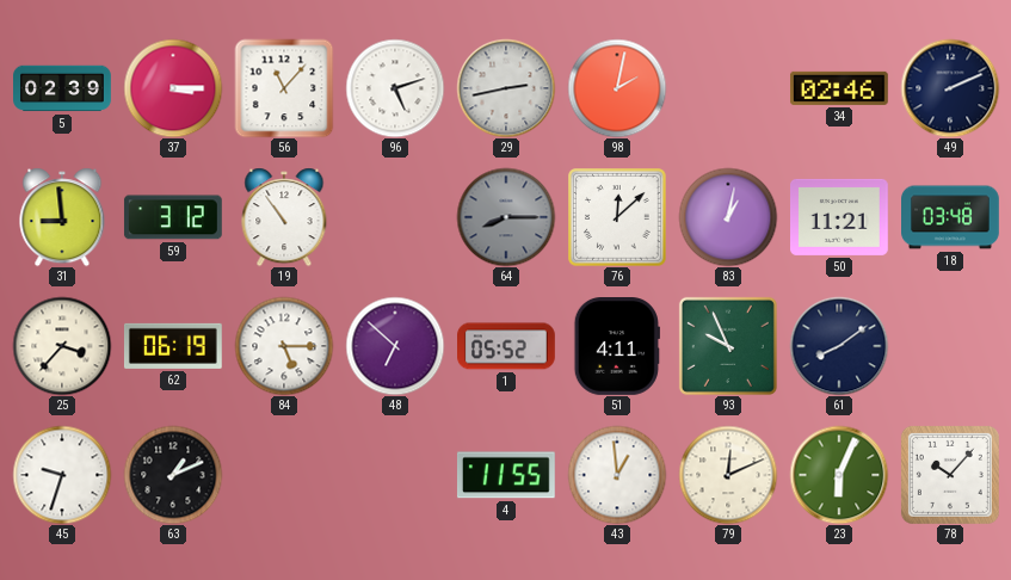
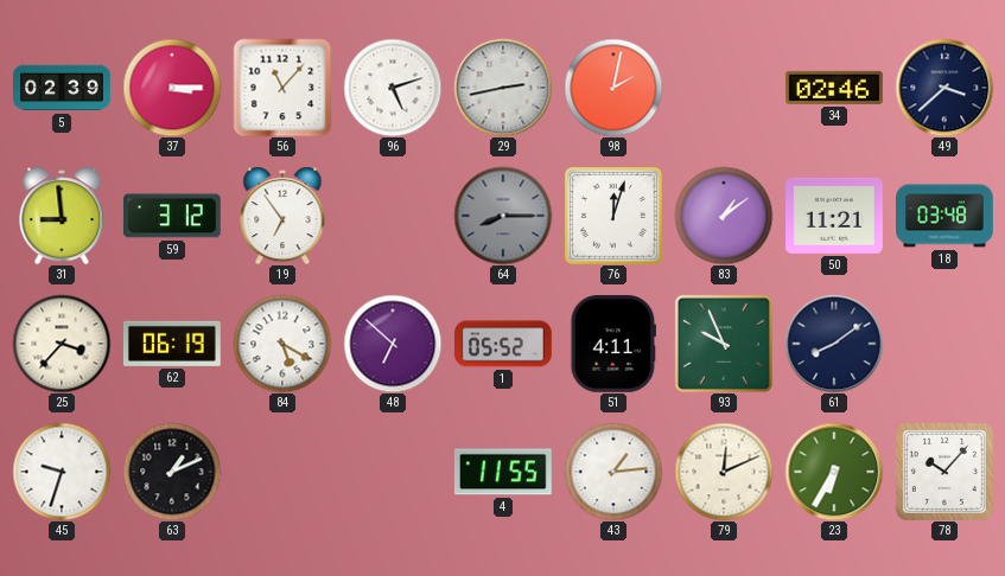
49: 2:11 -> 3:38
19: 10:54 -> 6:54
76: 12:08 -> 12:03
83: 1:02 -> 1:09
84: 5:15 -> 5:20
43: 12:59 -> 1:14
23: 6:04 -> 6:35
